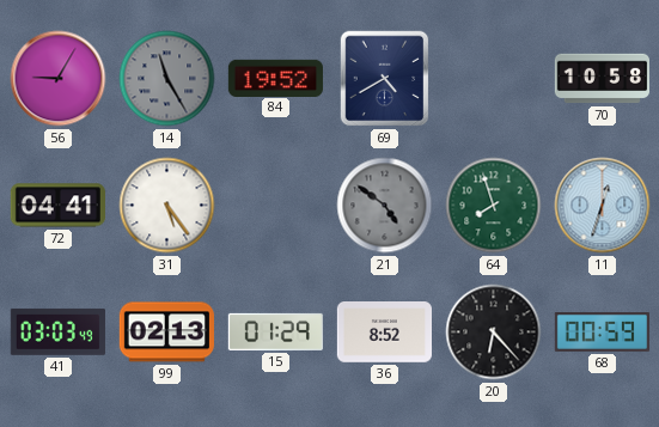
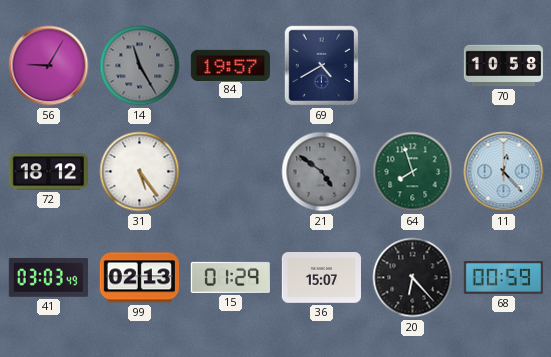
84: 19:52 -> 19:57
72: 04:41 -> 18:12
11: 12:33 -> 12:23
36: 8:52 -> 15:07
